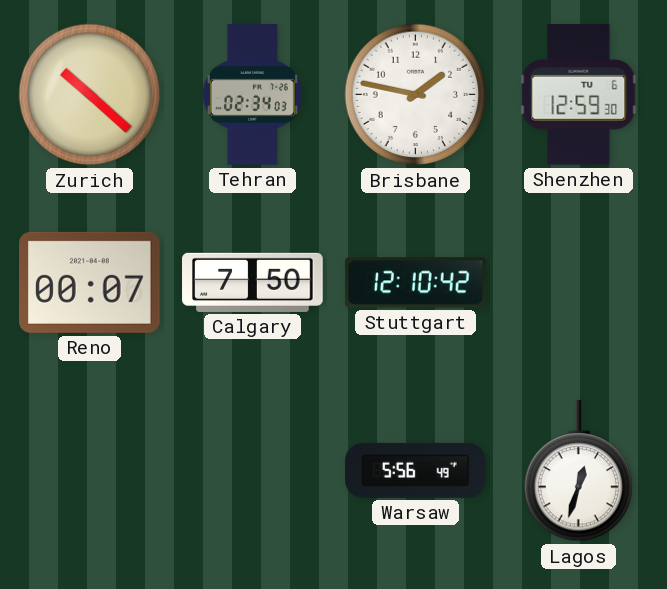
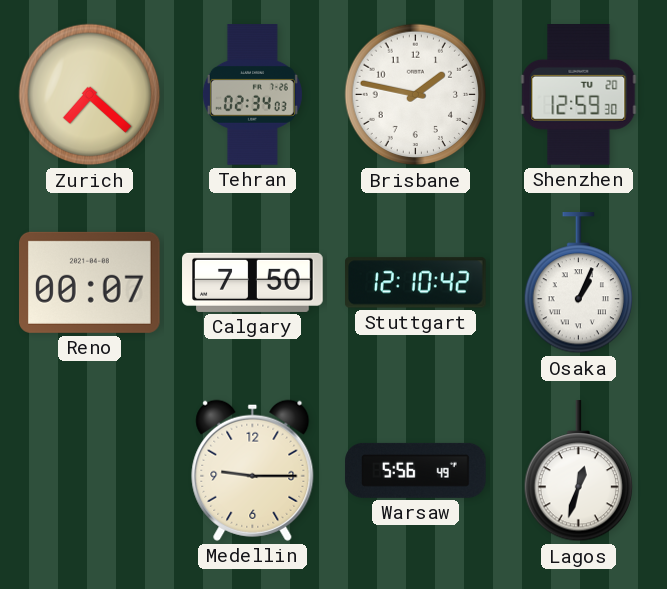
Zurich: 10:22 -> 7:22
Shenzhen date: TU 6 -> TU 20
Osaka: none -> 1:04
Medellin: none -> 9:15
